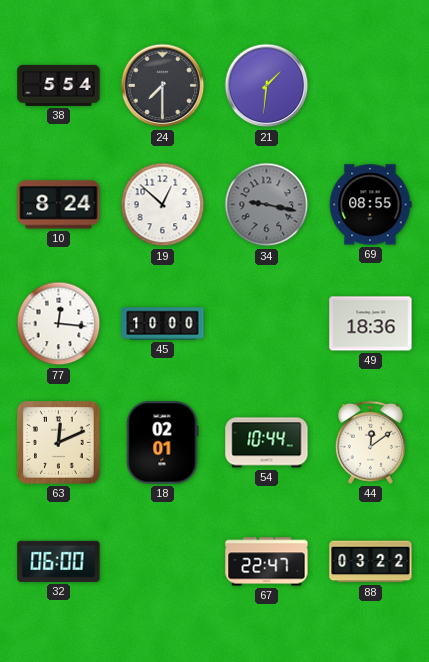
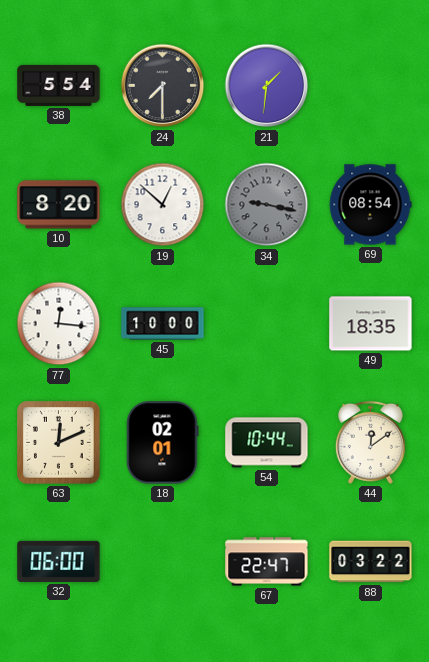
10: 8:24 -> 8:20
69: 08:55 -> 08:54
49: 18:36 -> 18:35
